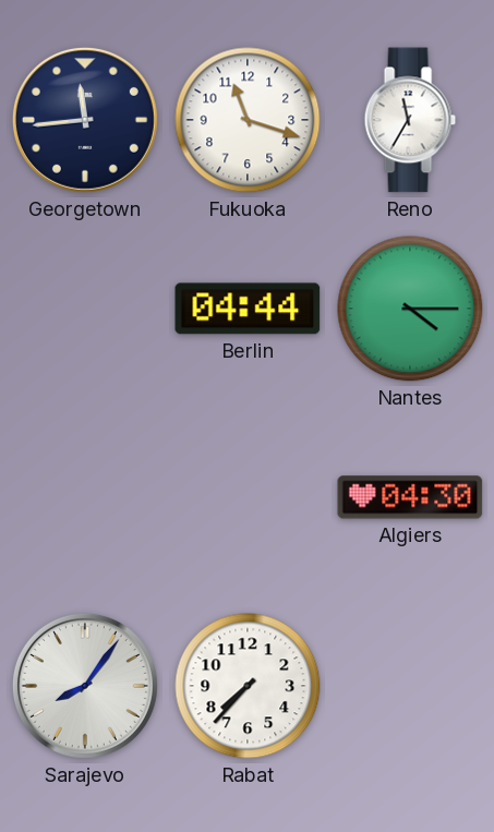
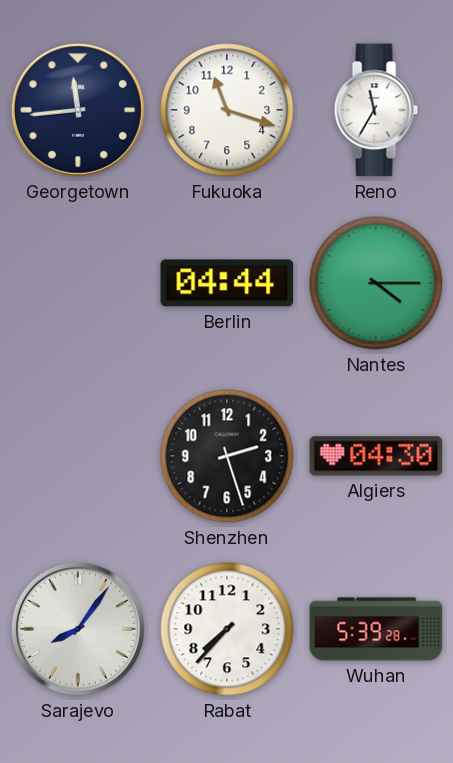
Shenzhen: none -> 2:27
Wuhan: none -> 5:39
